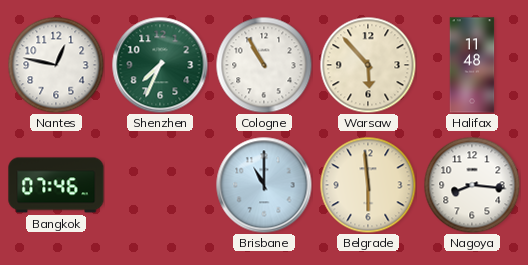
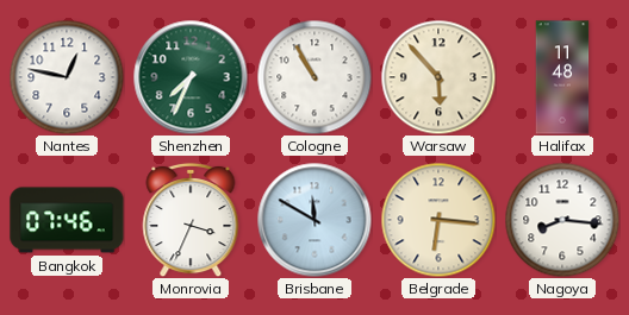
Monrovia: none -> 3:34
Brisbane: 11:00 -> 11:50
Belgrade: 5:59 -> 6:16
